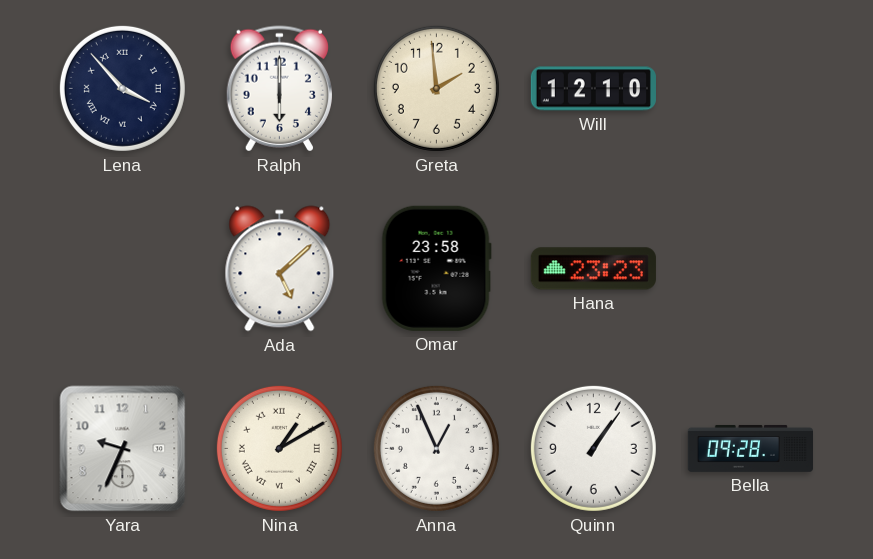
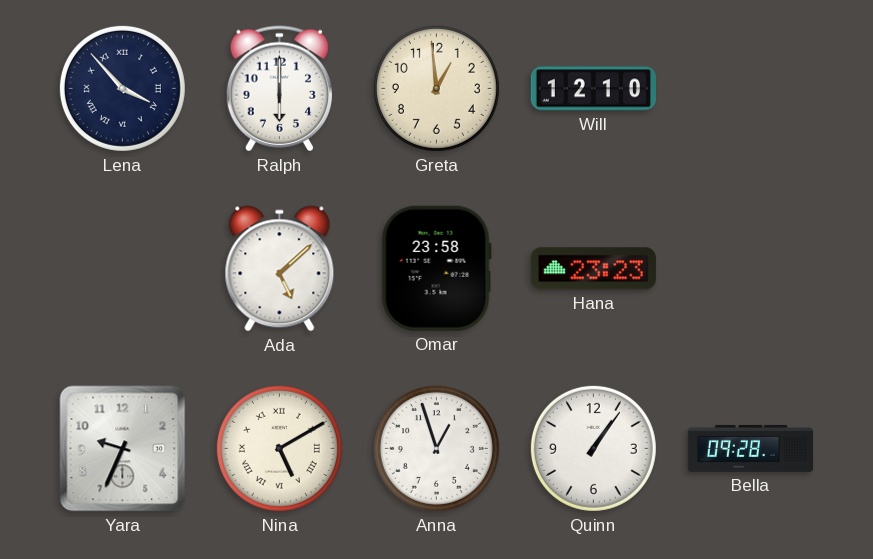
Greta: 1:59 -> 12:59
Nina: 1:10 -> 5:10
Anna: 12:56 -> 12:57
